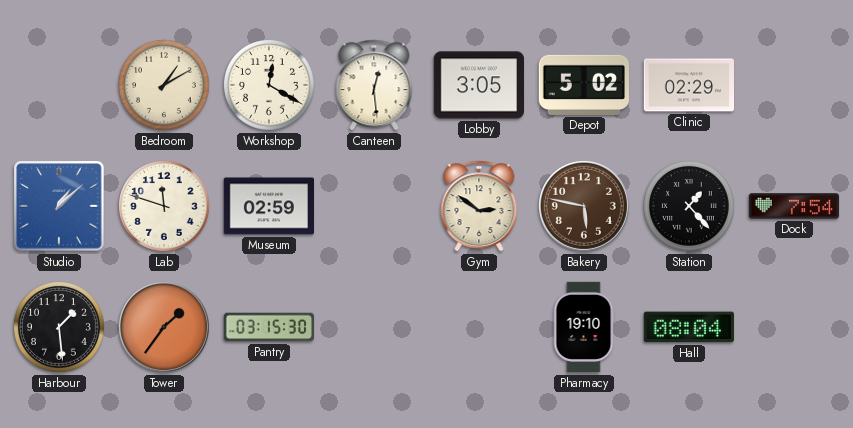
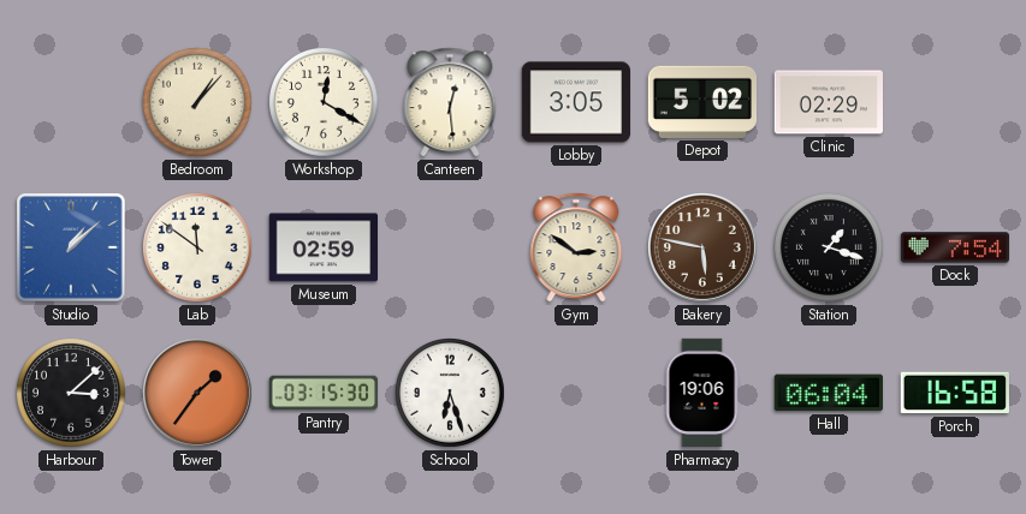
Bedroom: 1:10 -> 1:07
Lab: 11:48 -> 11:51
Station: 1:23 -> 1:18
Harbour: 1:29 -> 3:08
School: none -> 6:27
Pharmacy: 19:10 -> 19:06
Hall: 08:04 -> 06:04
Porch: none -> 16:58
